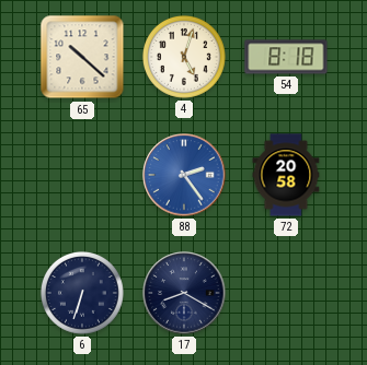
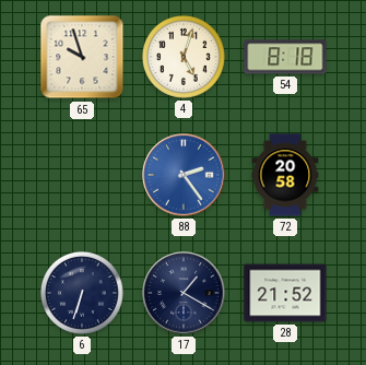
65: 10:22 -> 9:57
17: 8:20 -> 1:20
28: none -> 21:52
